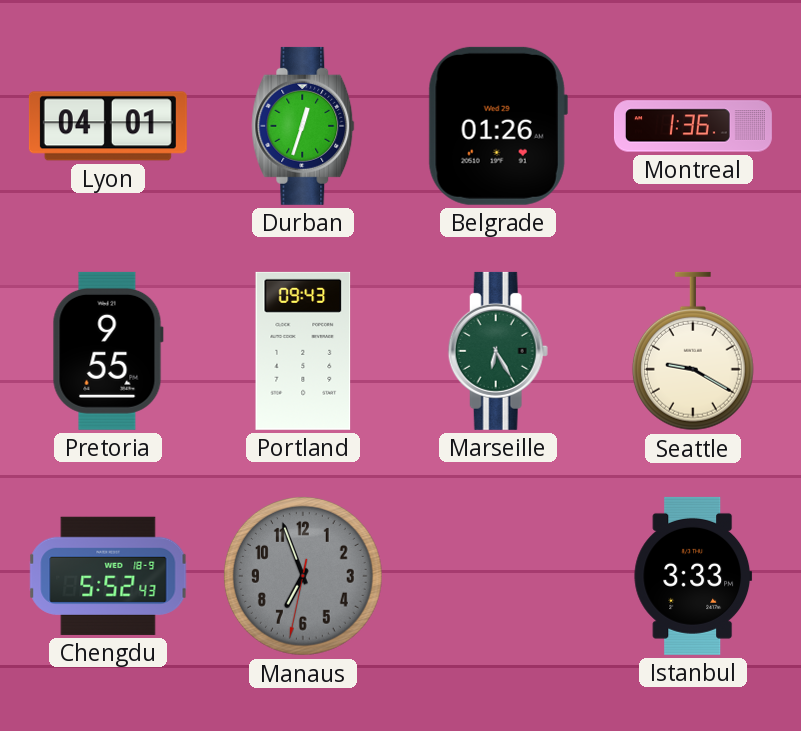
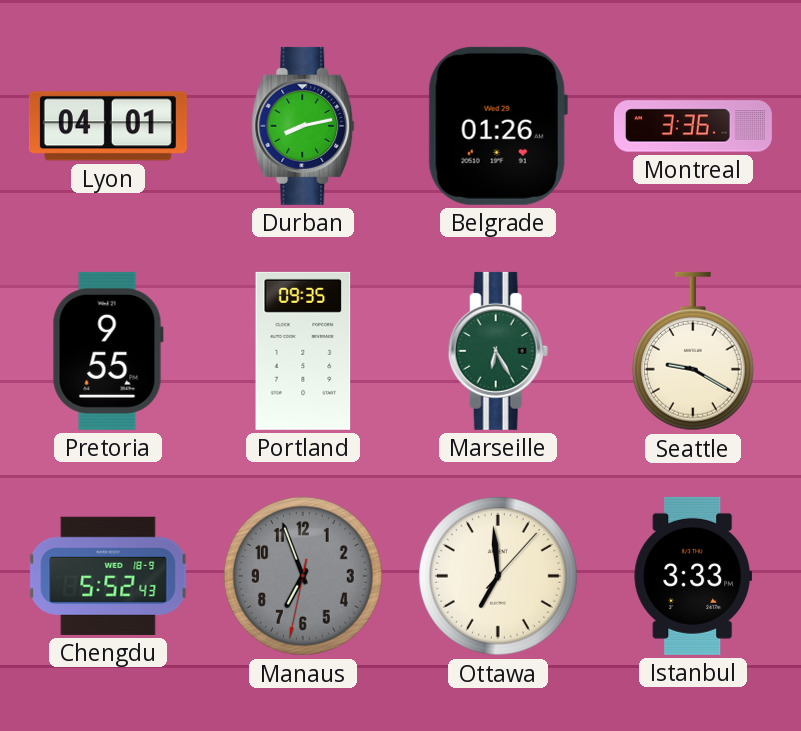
Durban: 12:33 -> 8:13
Montreal: 1:36 -> 3:36
Portland: 09:43 -> 09:35
Ottawa: none -> 6:59
